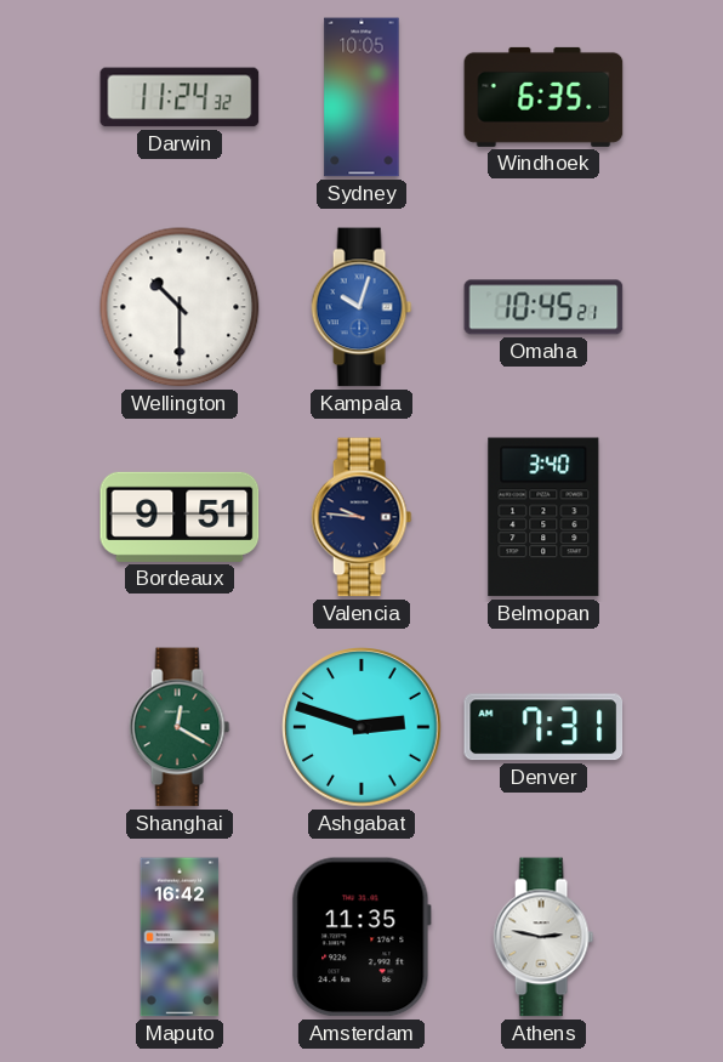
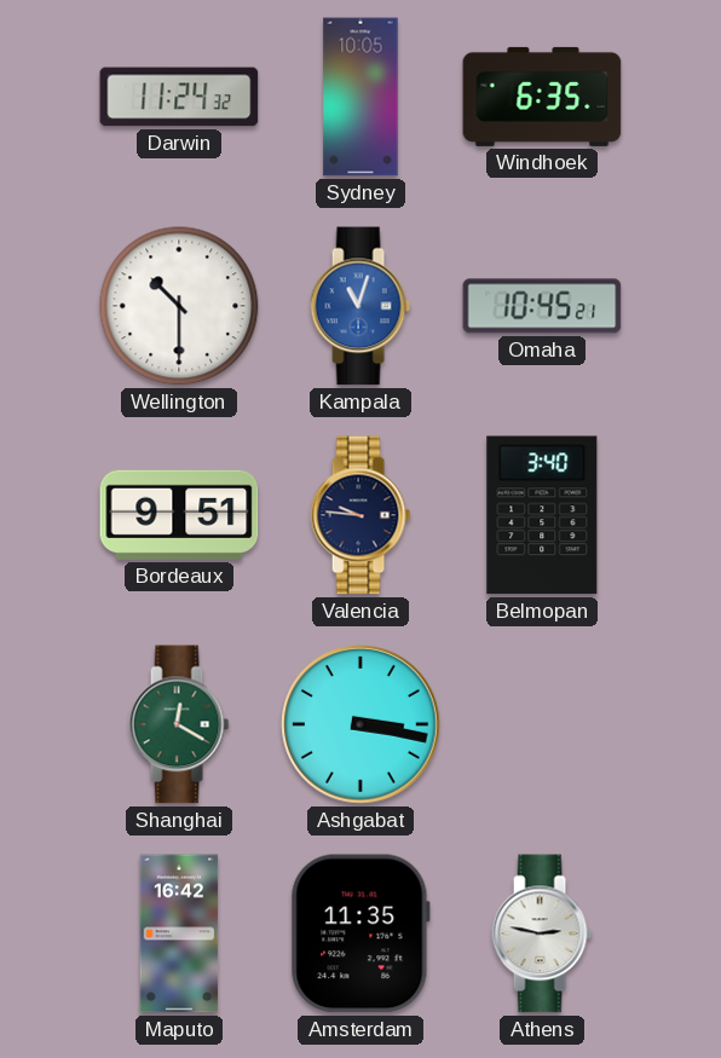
Kampala: 10:03 -> 11:03
Ashgabat: 2:48 -> 3:17
Denver: 7:31 -> none
